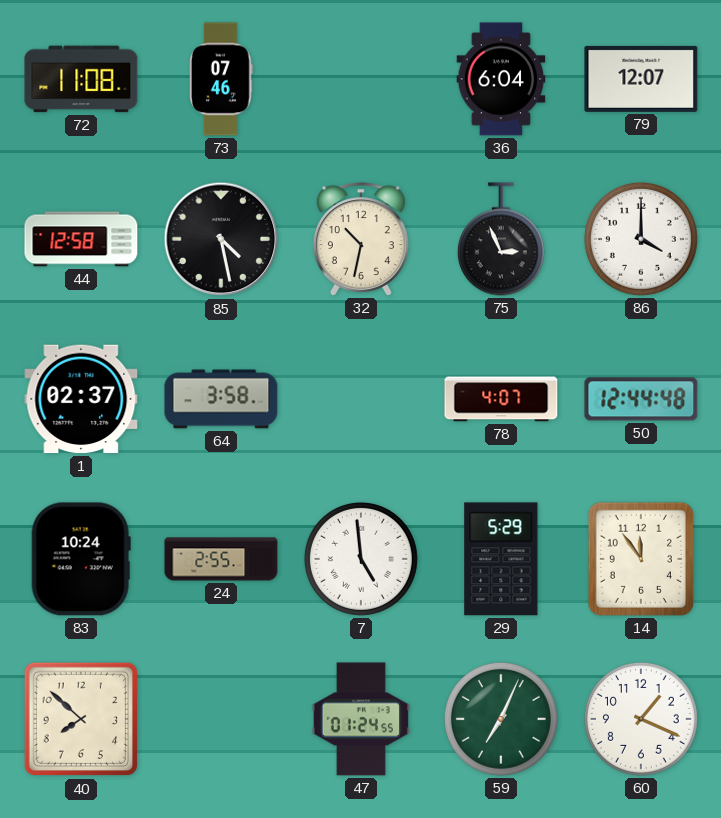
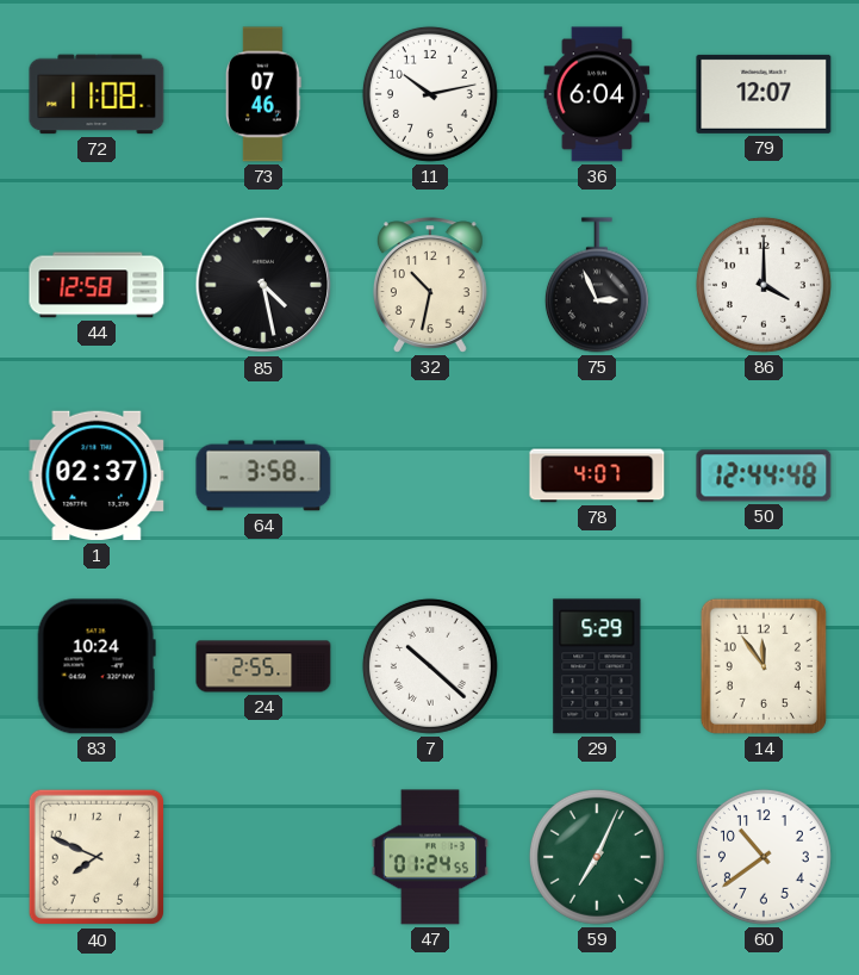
11: none -> 10:13
7: 4:59 -> 10:22
40: 7:52 -> 7:49
60: 1:19 -> 10:39
